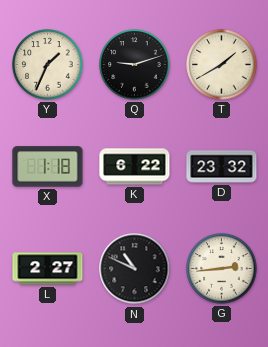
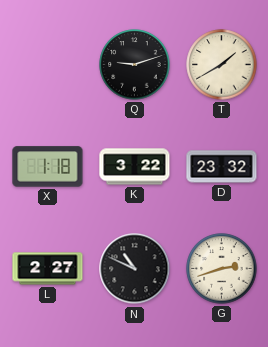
Y: 1:34 -> none
K: 6:22 -> 3:22
G: 2:44 -> 2:42
